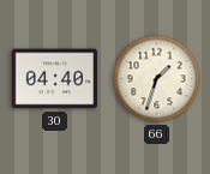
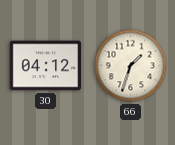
30: 04:40 -> 04:12
